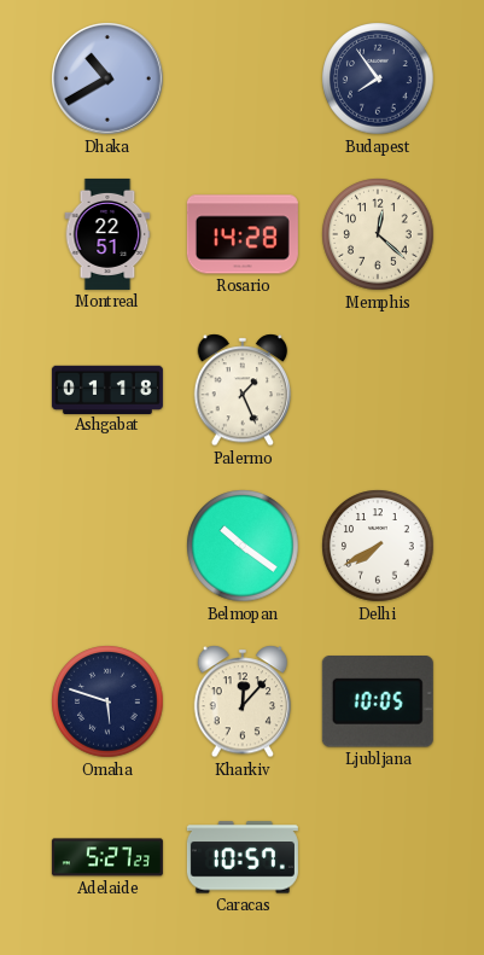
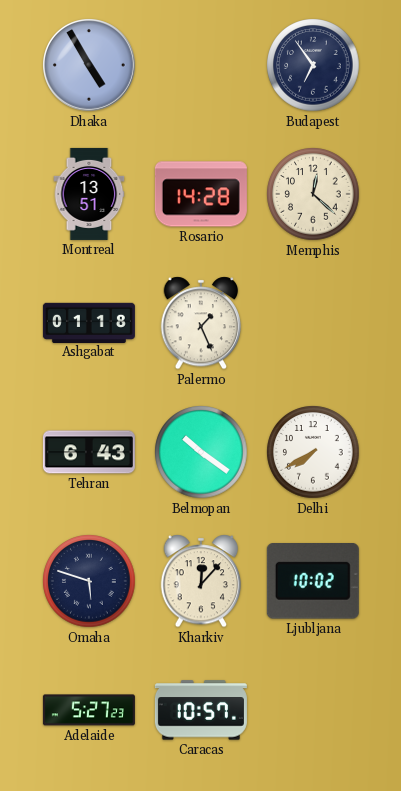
Dhaka: 10:40 -> 4:55
Budapest: 7:54 -> 6:54
Montreal: 22:51 -> 13:51
Tehran: none -> 6:43
Ljubljana: 10:05 -> 10:02
